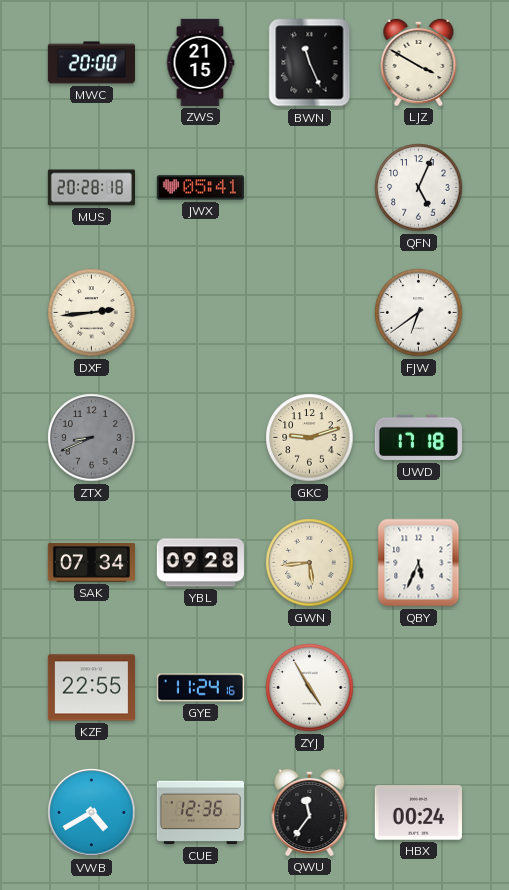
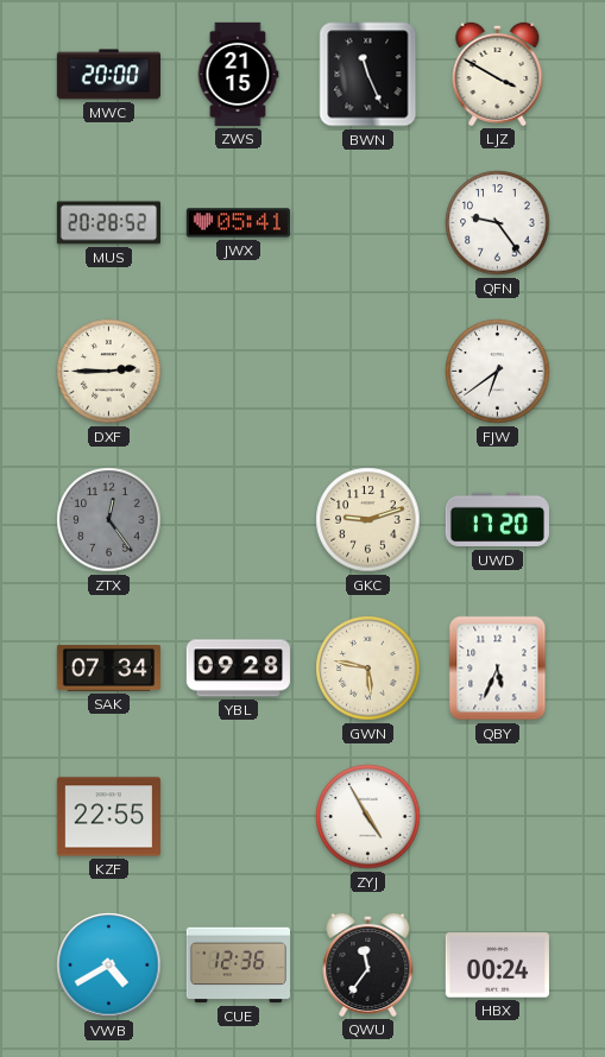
MUS: 20:28:18 -> 20:28:52
QFN: 5:04 -> 9:24
DXF: 2:44 -> 2:45
ZTX: 8:41 -> 12:24
UWD: 17:18 -> 17:20
GWN: 5:44 -> 5:47
GYE: 11:24 -> none
